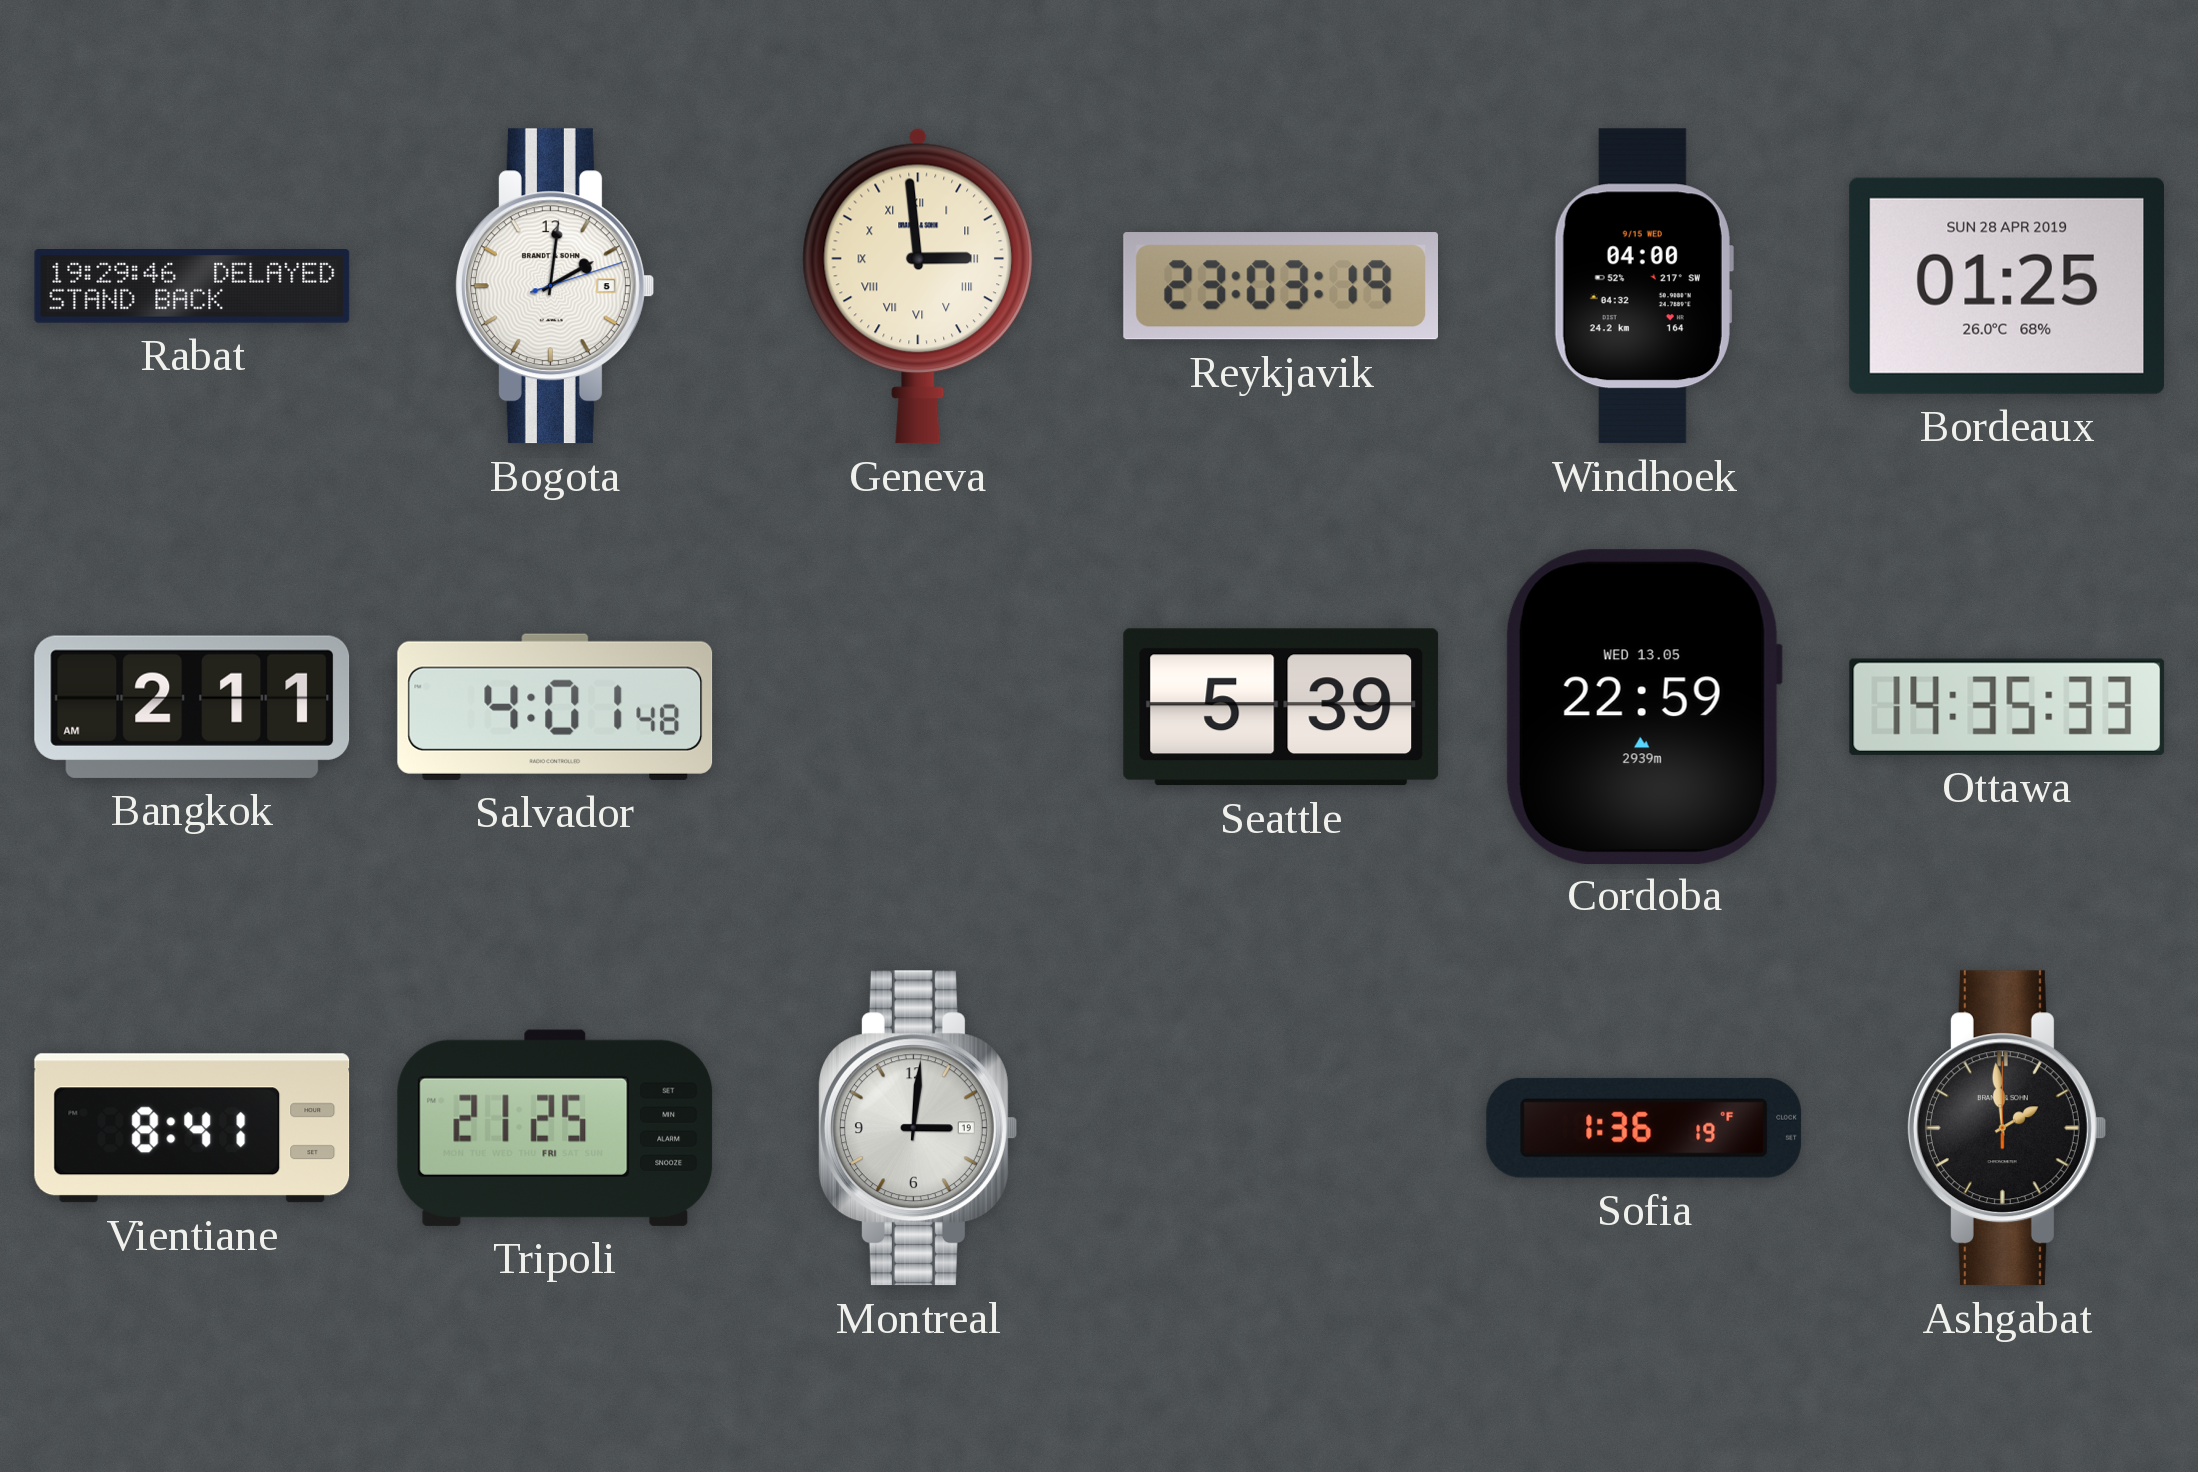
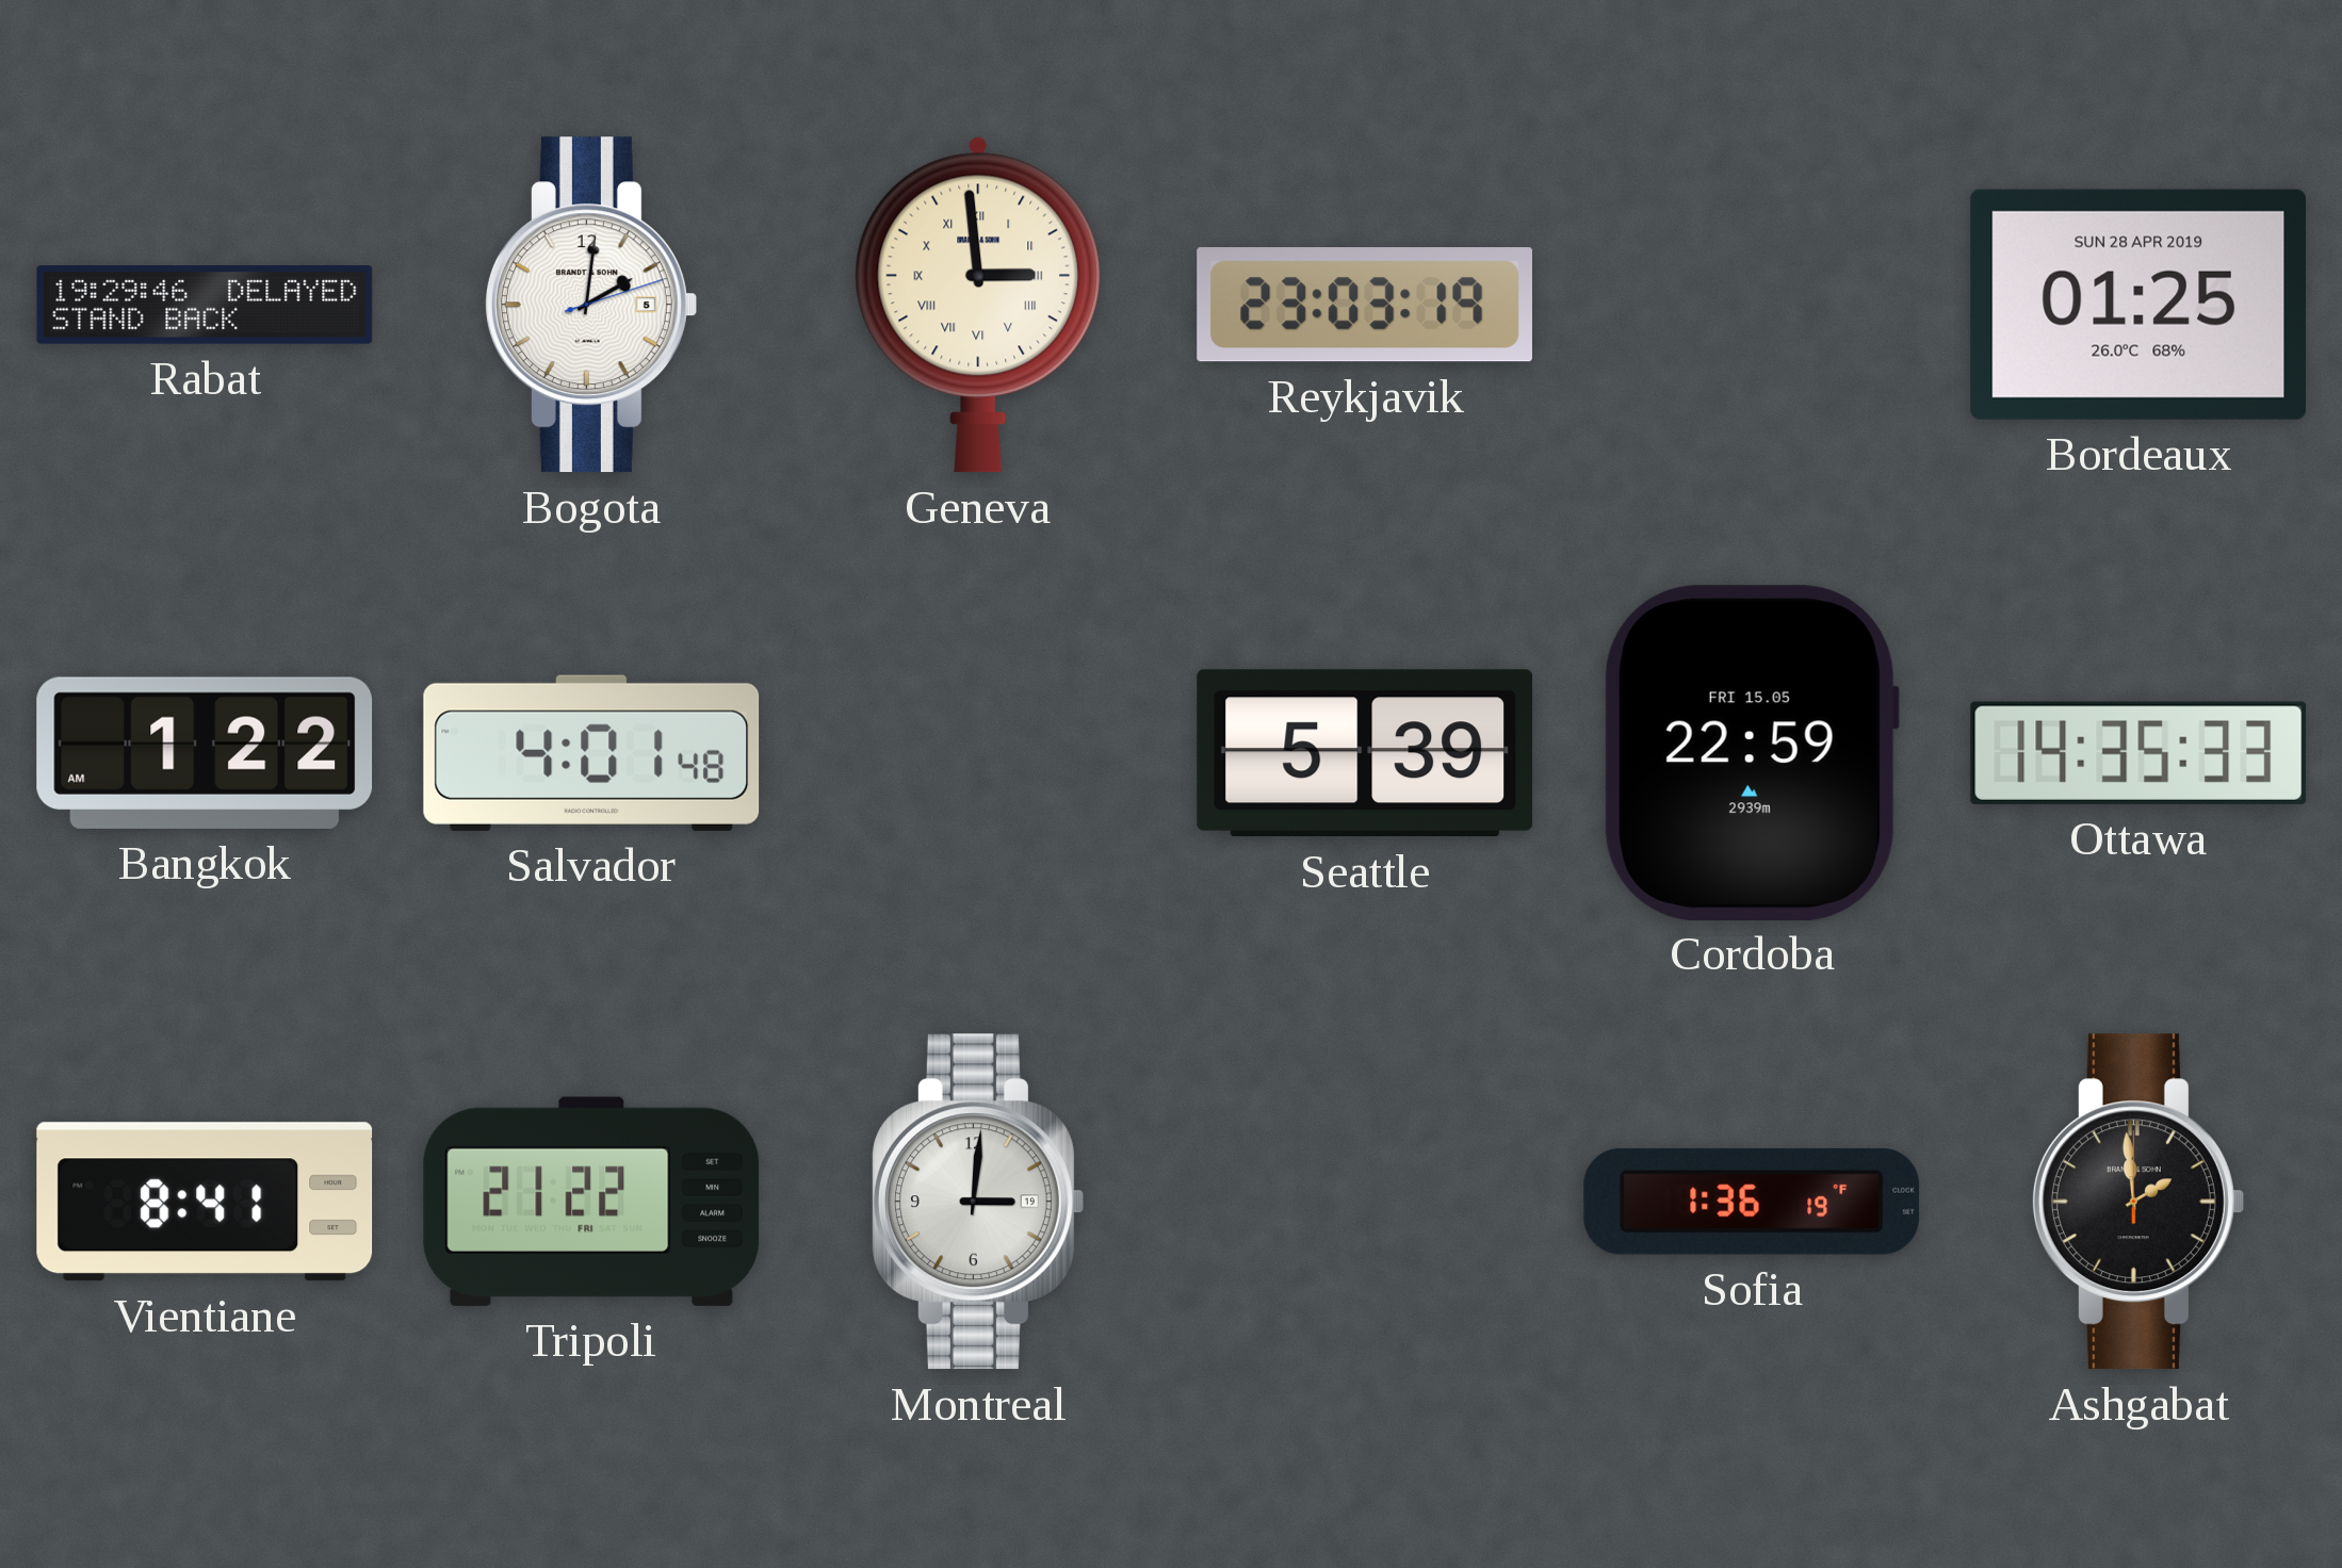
Windhoek: 04:00 -> none
Bangkok: 2:11 -> 1:22
Cordoba date: WED 13.05 -> FRI 15.05
Tripoli: 21:25 -> 21:22
